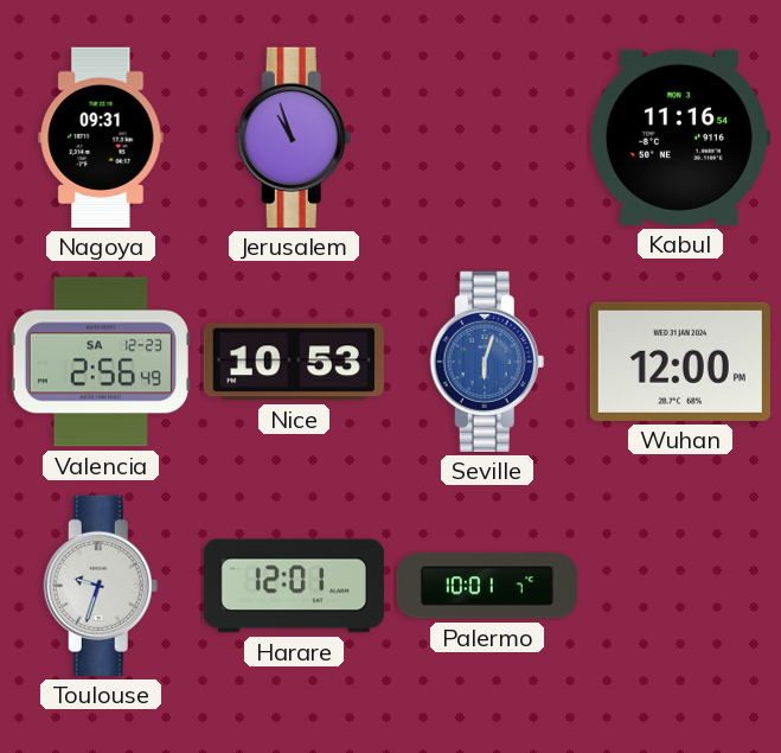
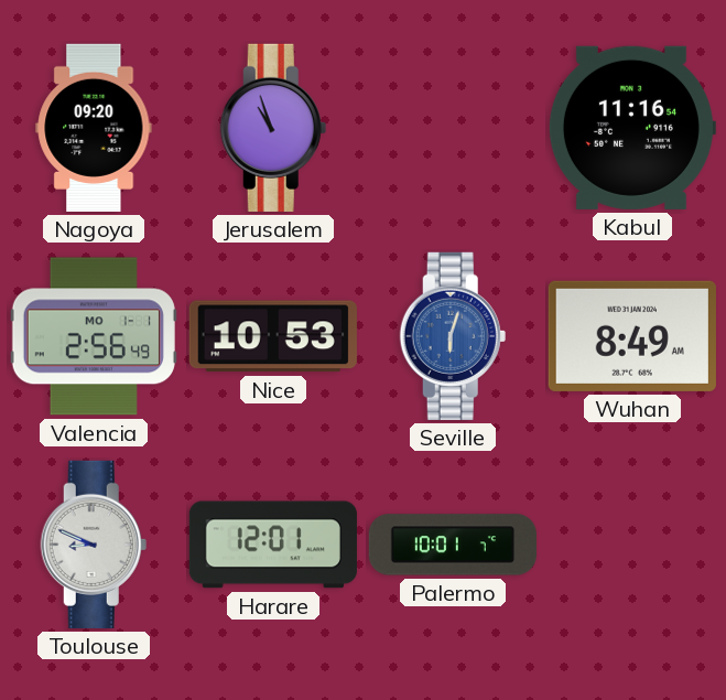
Nagoya: 09:31 -> 09:20
Valencia date: SA 12-23 -> MO 1-1
Wuhan: 12:00 -> 8:49
Toulouse: 9:33 -> 8:49
